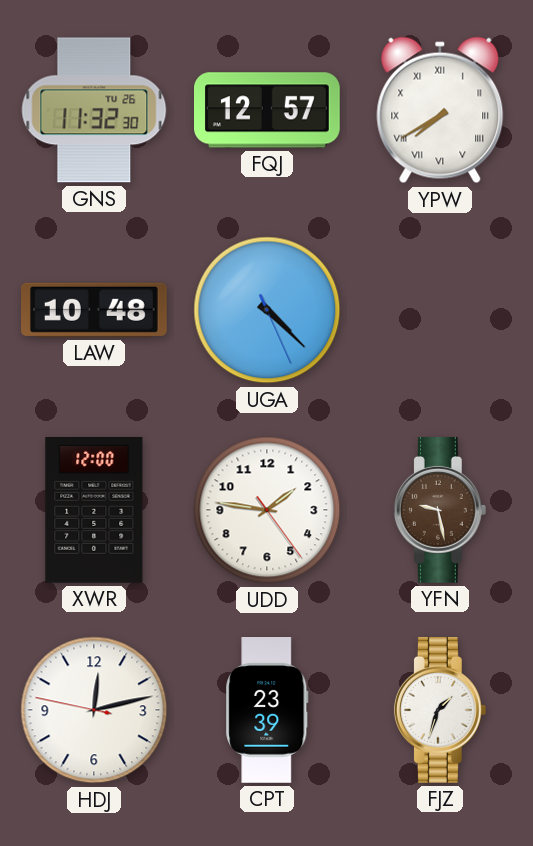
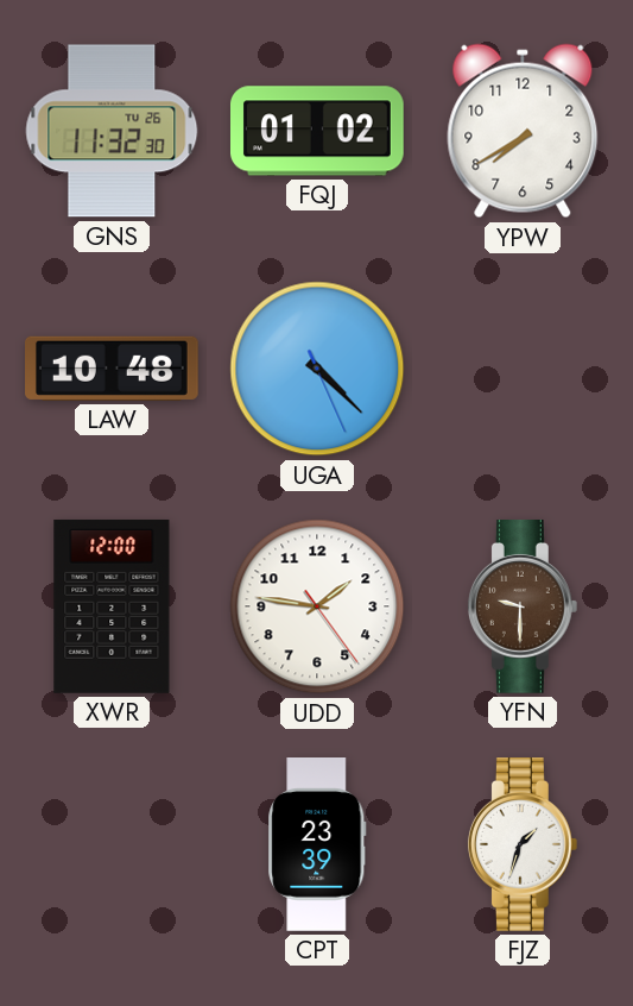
FQJ: 12:57 -> 01:02
YPW numerals: Roman -> Arabic
YFN: 9:28 -> 9:30
HDJ: 12:12 -> none
